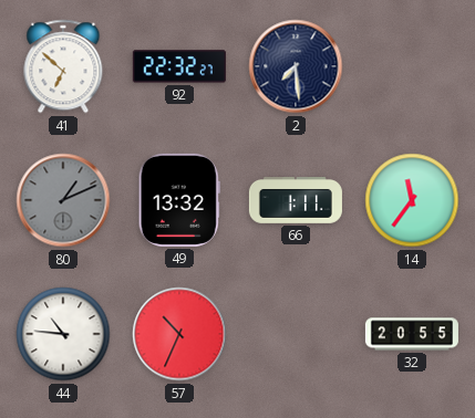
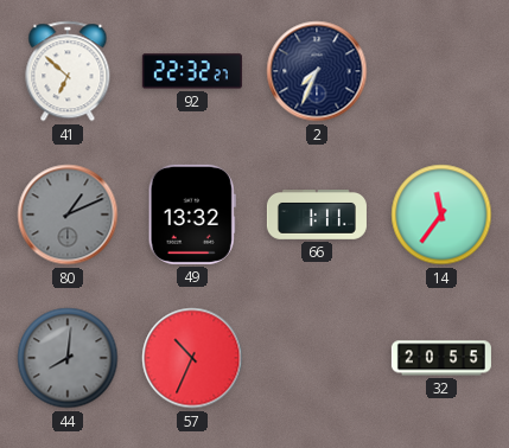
2: 7:29 -> 7:34
44: 10:46 -> 8:01
44 dial: white -> grey
